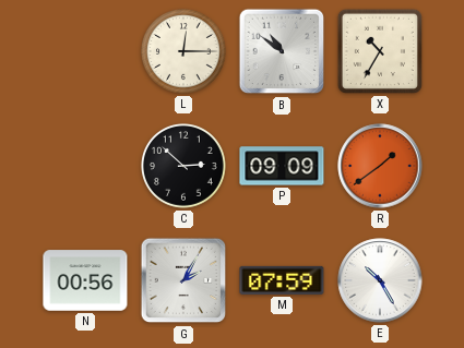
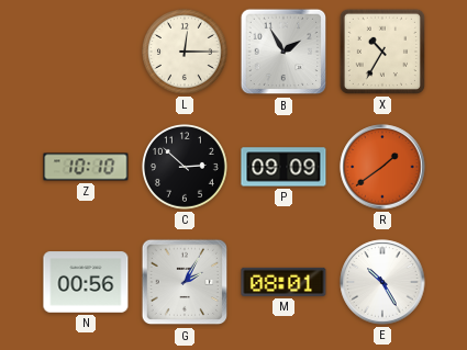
B: 10:51 -> 1:55
Z: none -> 10:10
M: 07:59 -> 08:01
